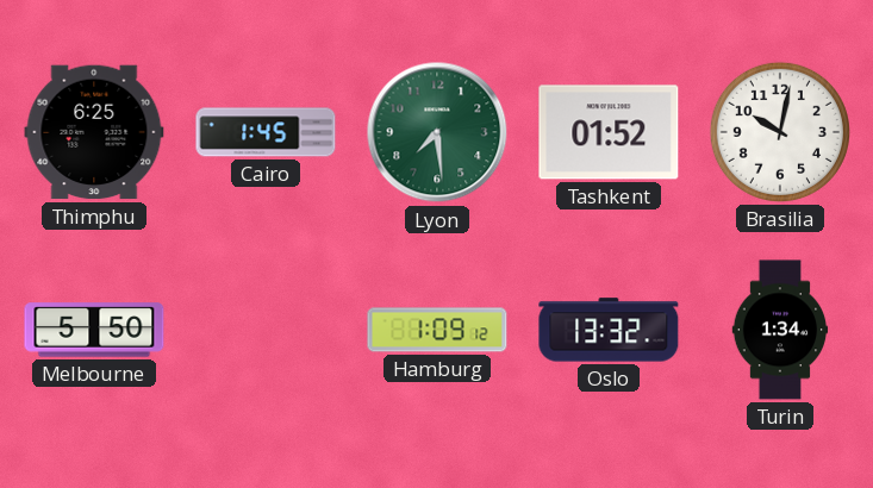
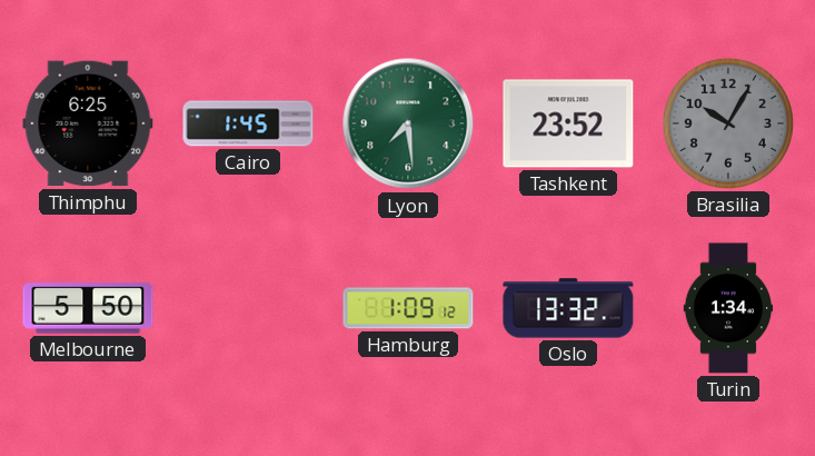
Tashkent: 01:52 -> 23:52
Brasilia: 10:02 -> 10:05
Brasilia dial: white -> grey
